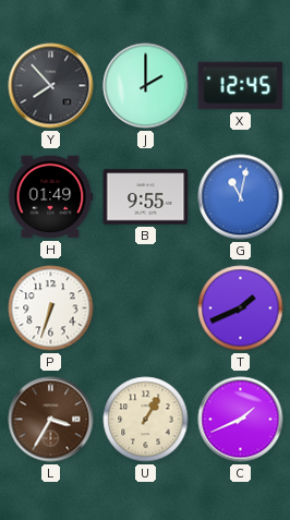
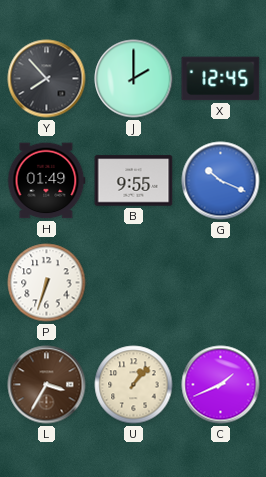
G: 11:02 -> 10:19
T: 1:41 -> none
U: 1:05 -> 1:07
